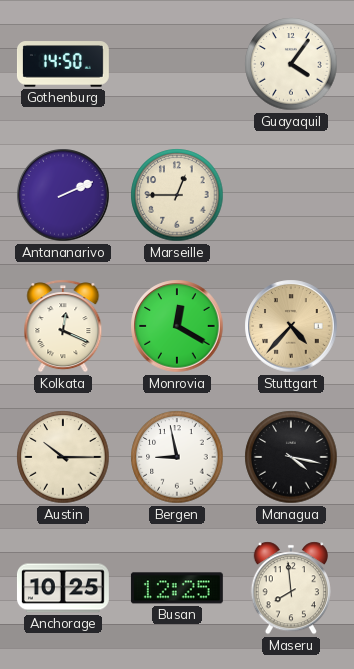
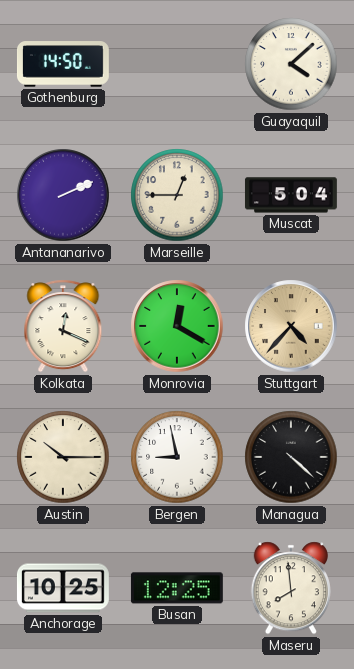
Guayaquil: 4:06 -> 4:08
Muscat: none -> 5:04
Managua: 4:17 -> 4:22
